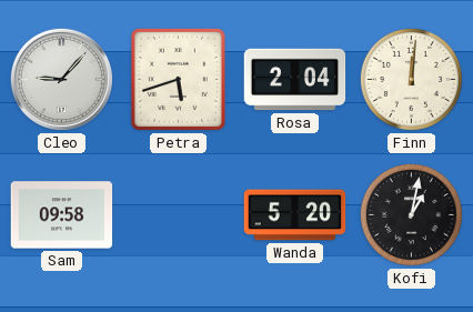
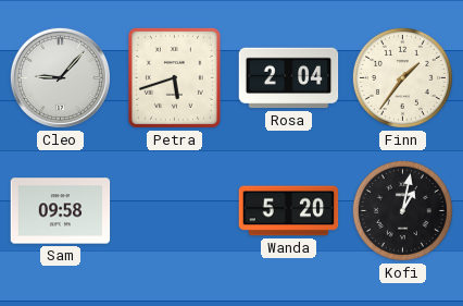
Finn: 12:01 -> 1:36
